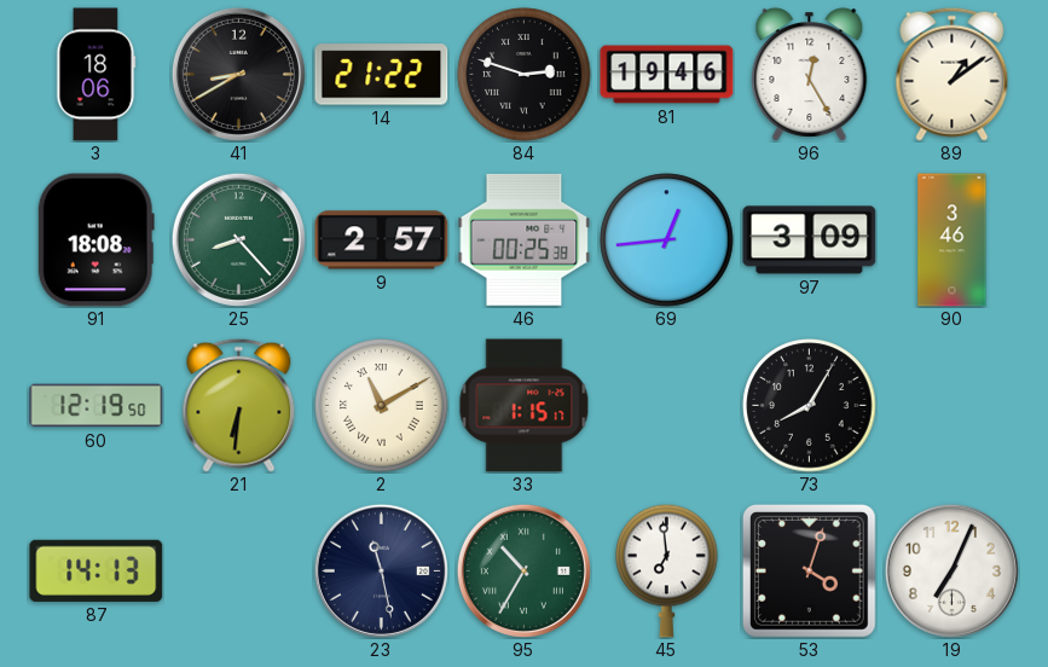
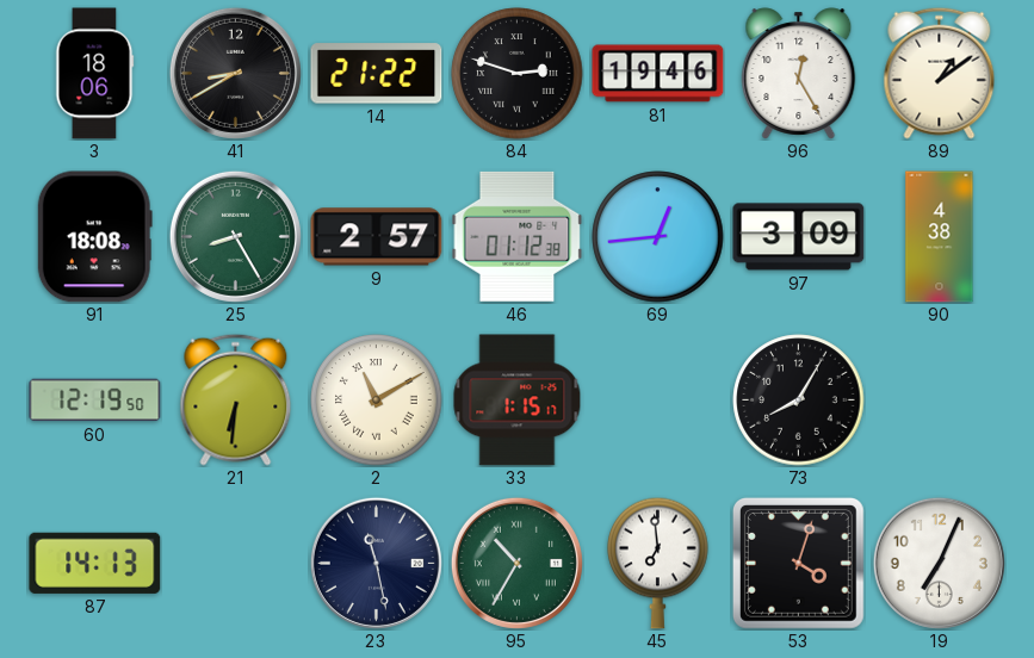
25: 8:23 -> 8:25
46: 00:25 -> 01:12
90: 3:46 -> 4:38
